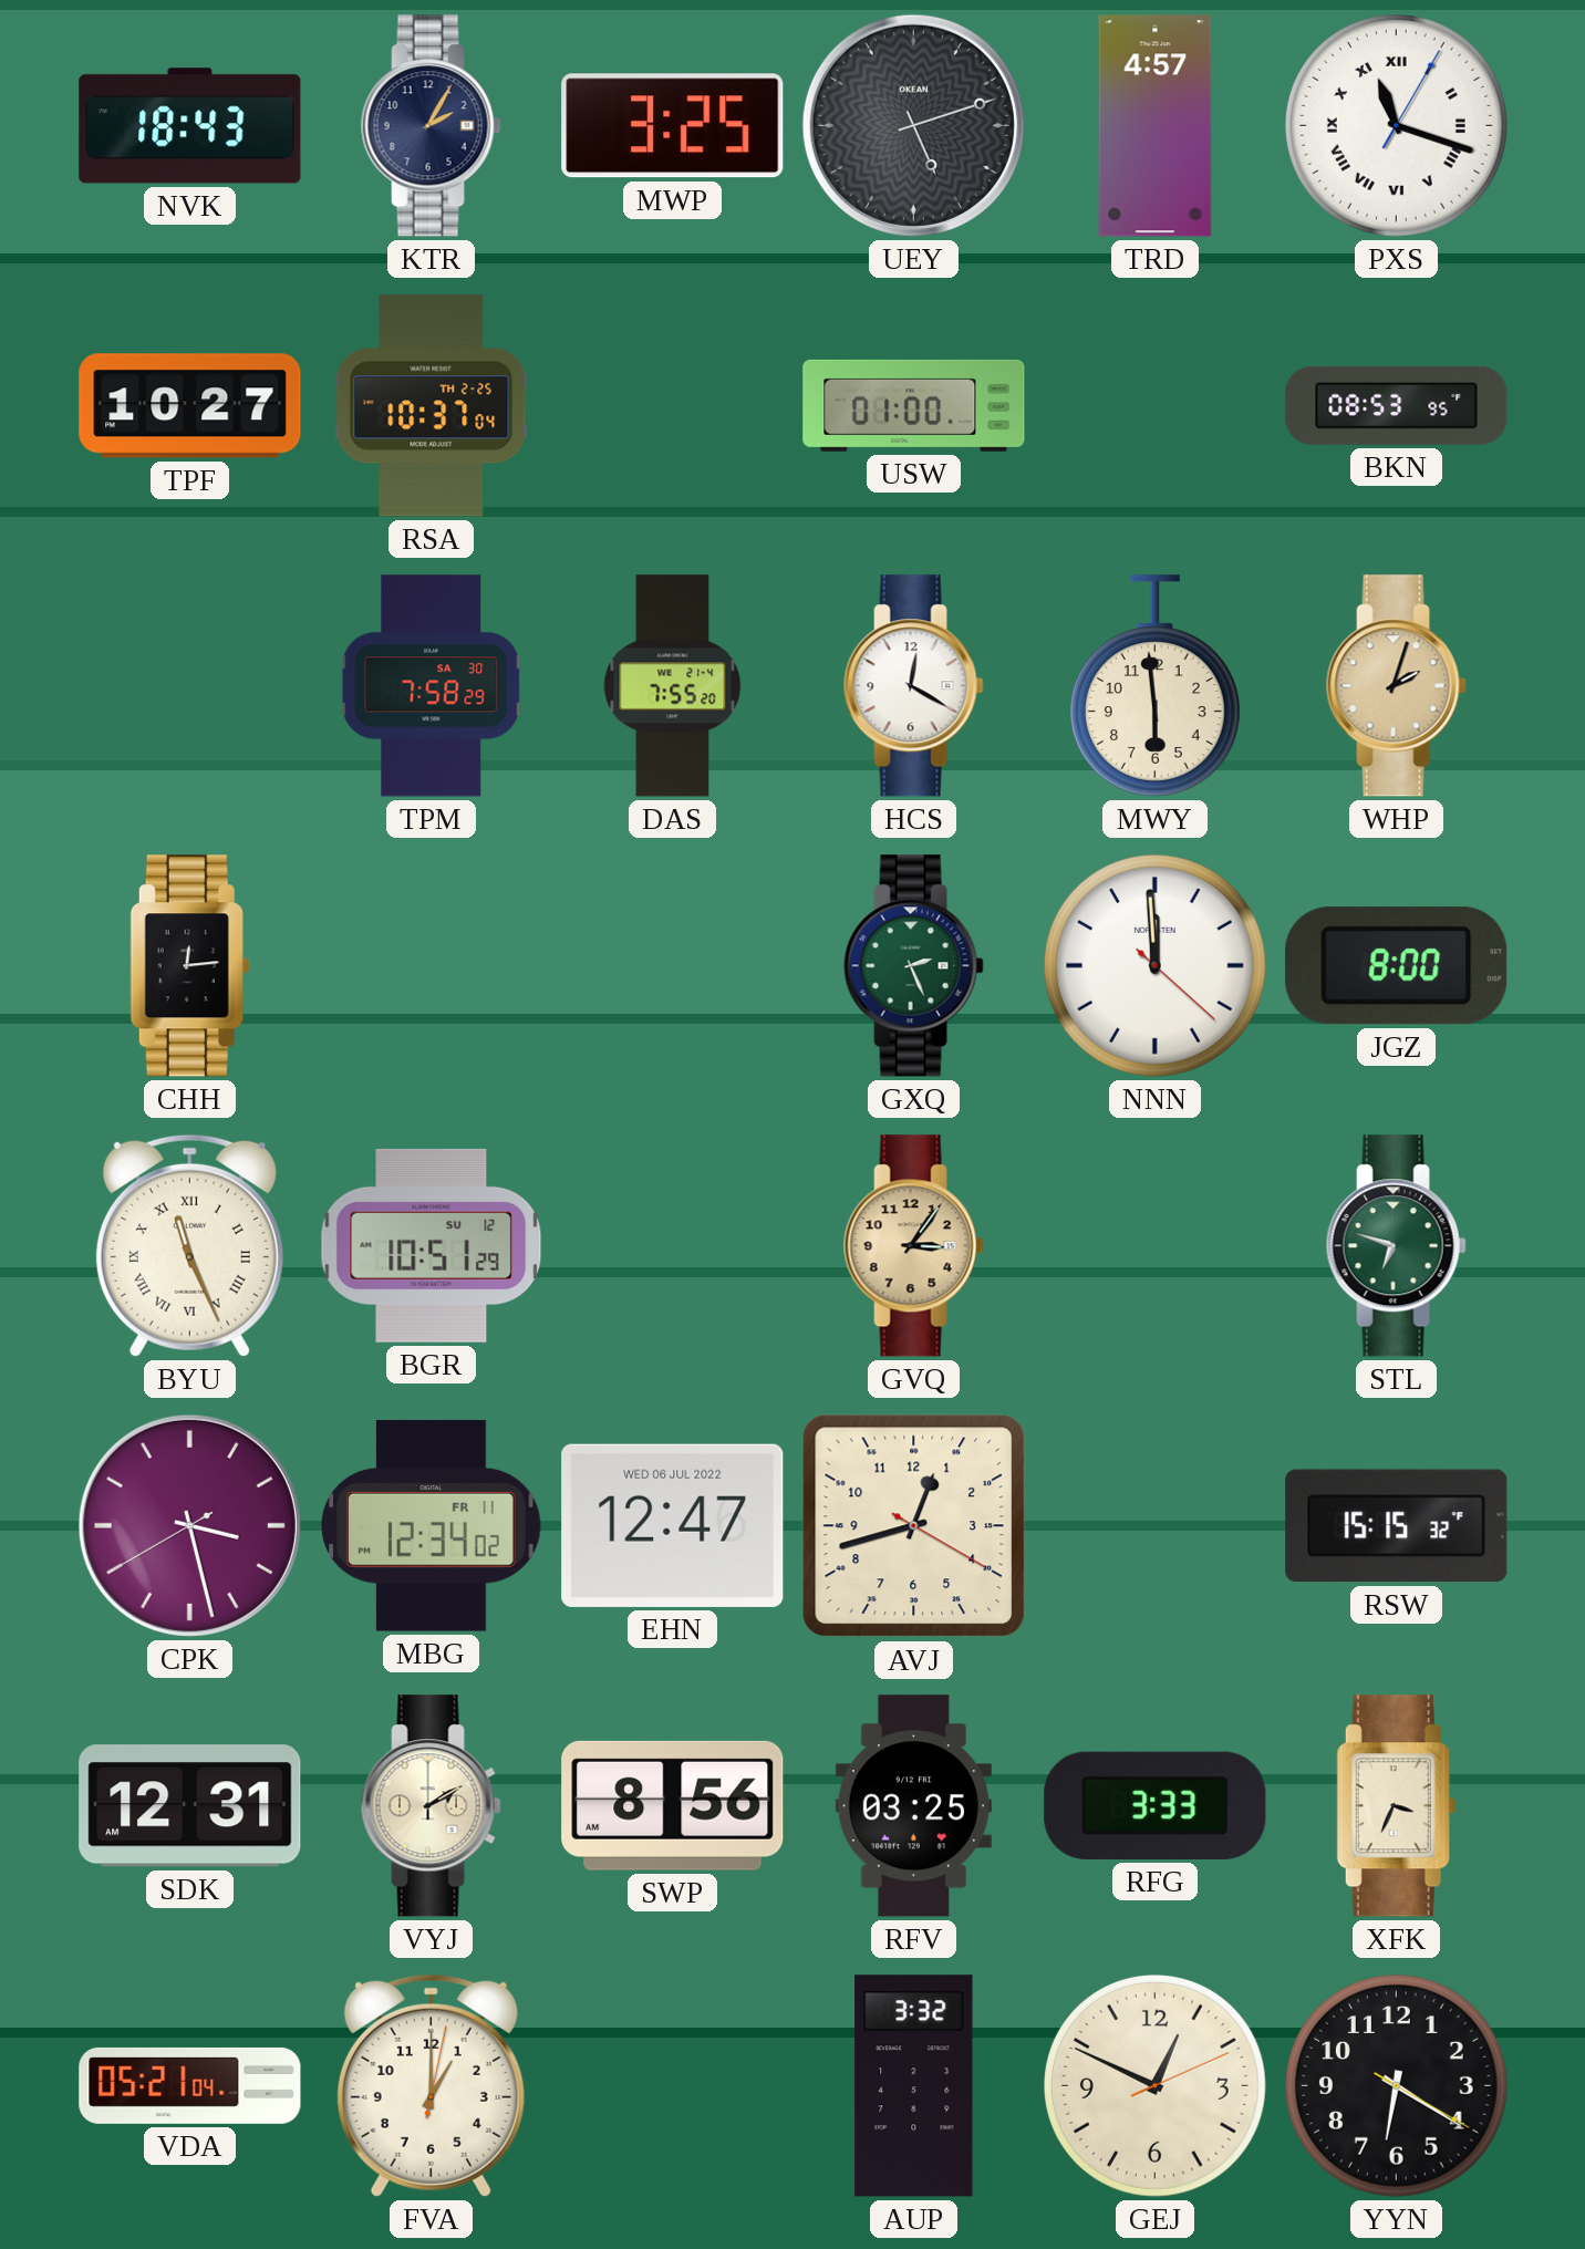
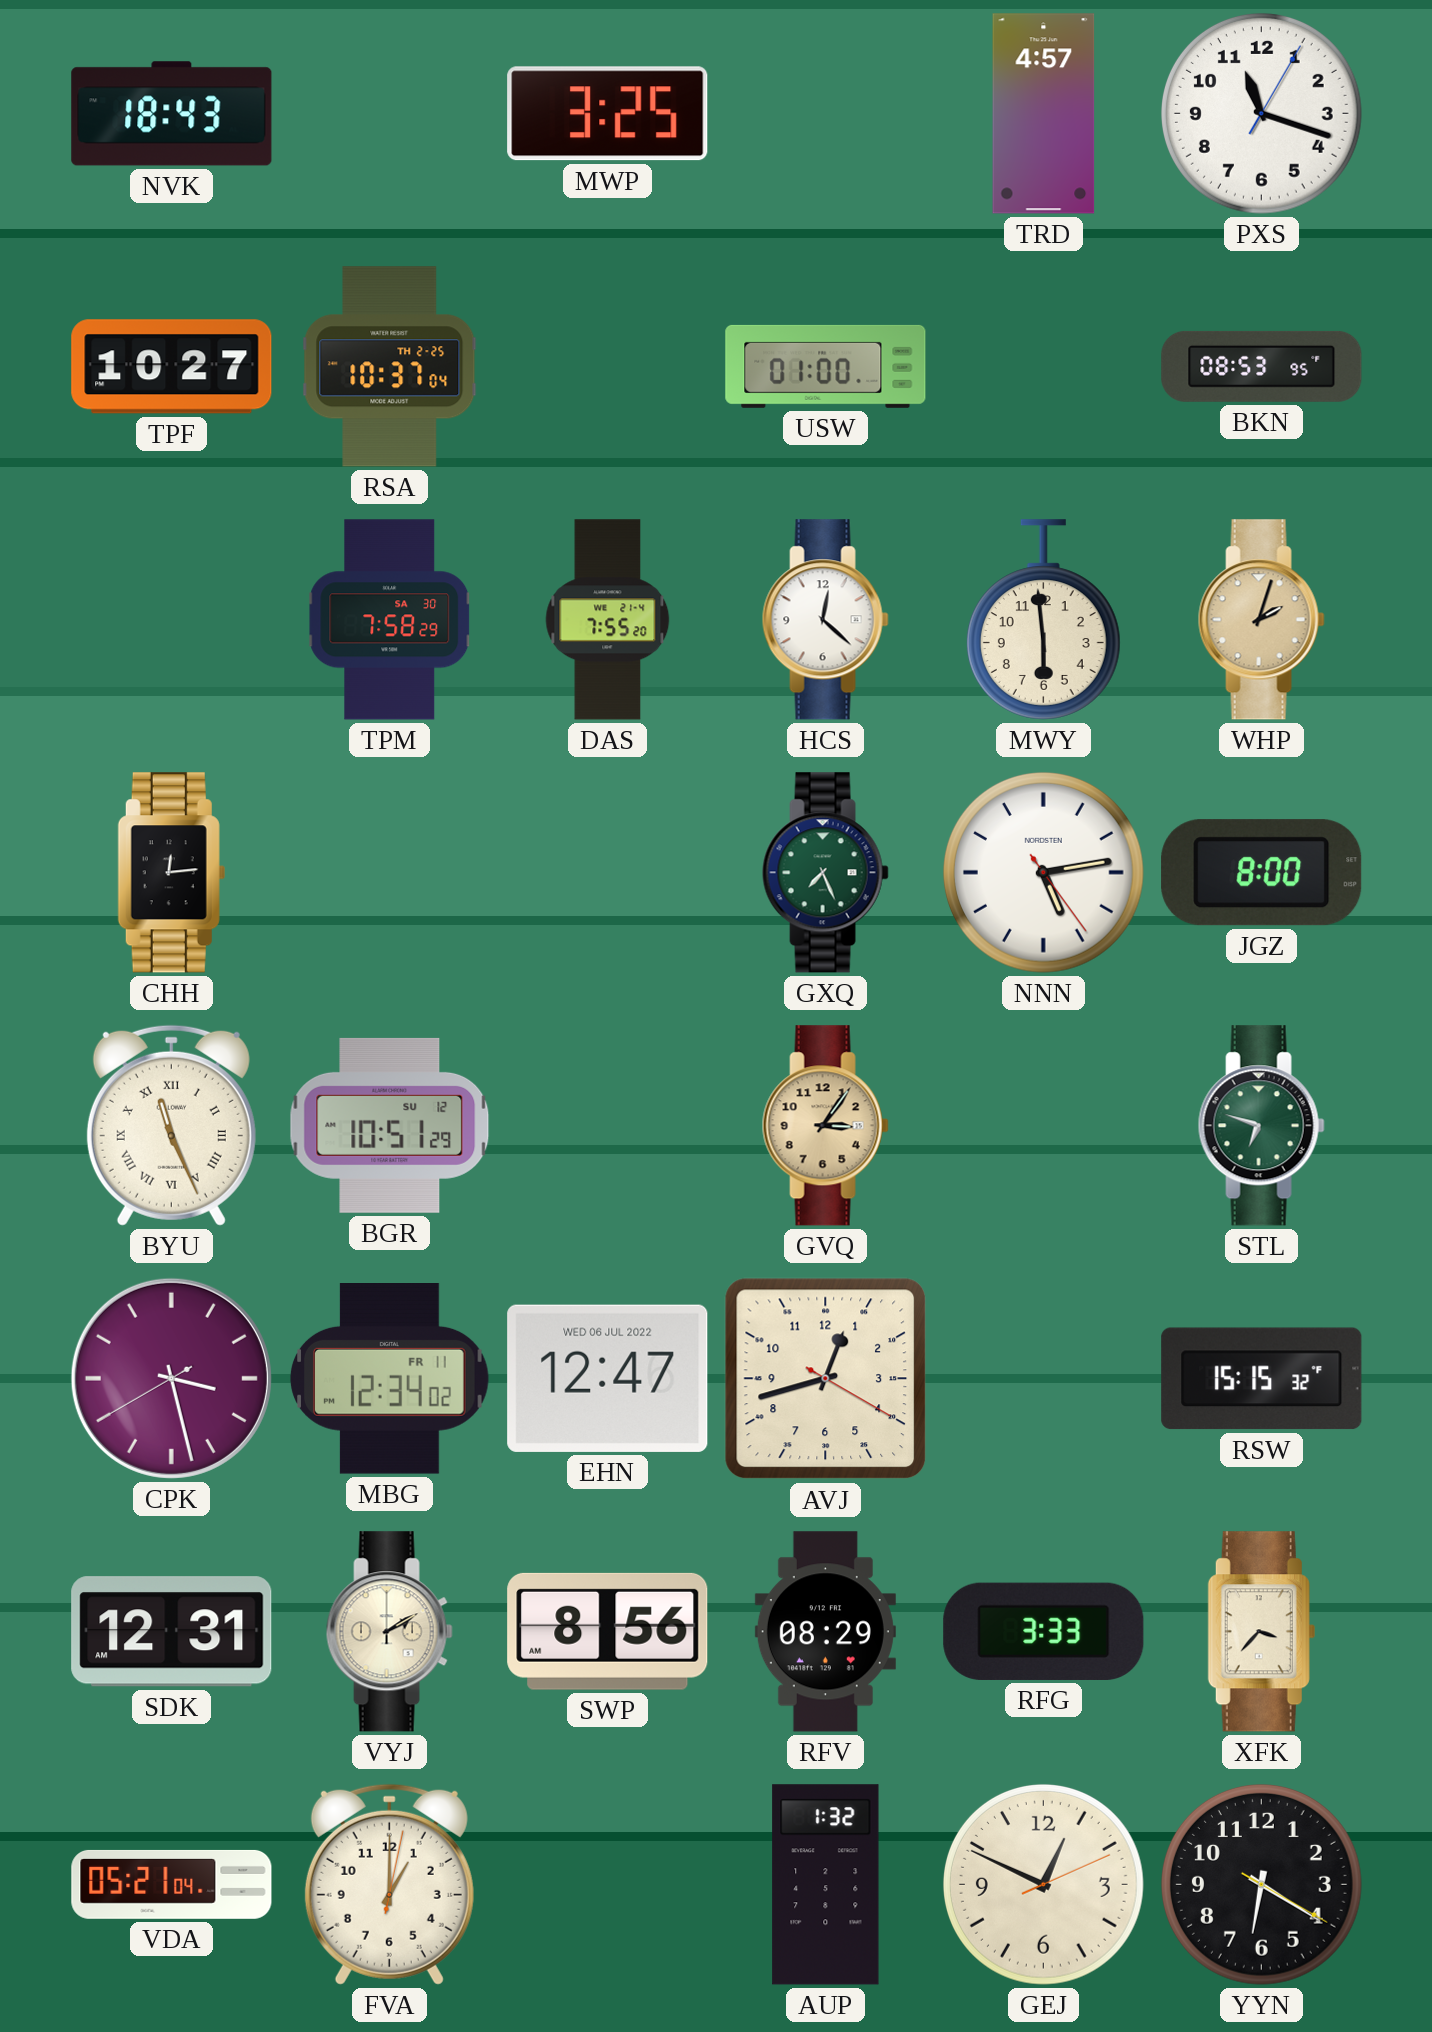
KTR: 2:05 -> none
UEY: 5:12 -> none
PXS numerals: Roman -> Arabic
HCS: 12:20 -> 12:22
GXQ: 2:26 -> 7:26
NNN: 11:59 -> 5:13
RFV: 03:25 -> 08:29
XFK: 3:34 -> 3:37
AUP: 3:32 -> 1:32
